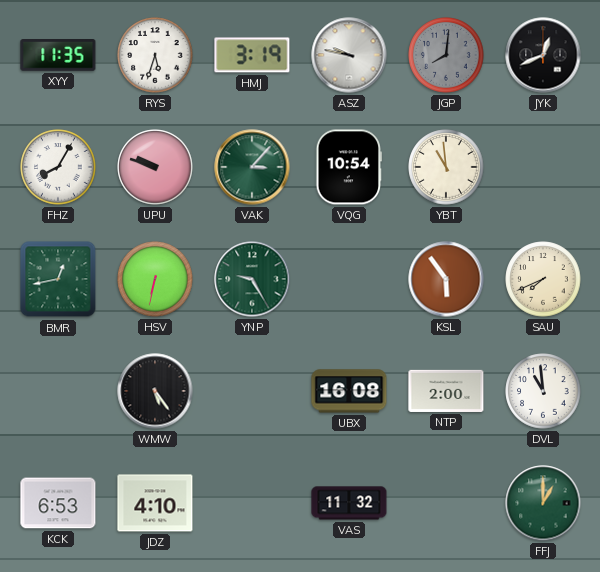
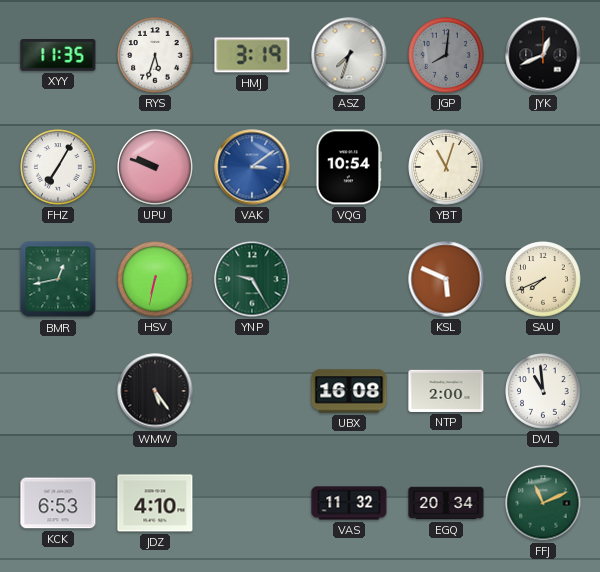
ASZ: 9:47 -> 7:33
FHZ: 8:05 -> 7:05
VAK: 3:07 -> 3:09
VAK dial: green -> blue
YBT: 10:59 -> 11:03
KSL: 5:54 -> 5:49
EGQ: none -> 20:34
FFJ: 1:00 -> 11:11
